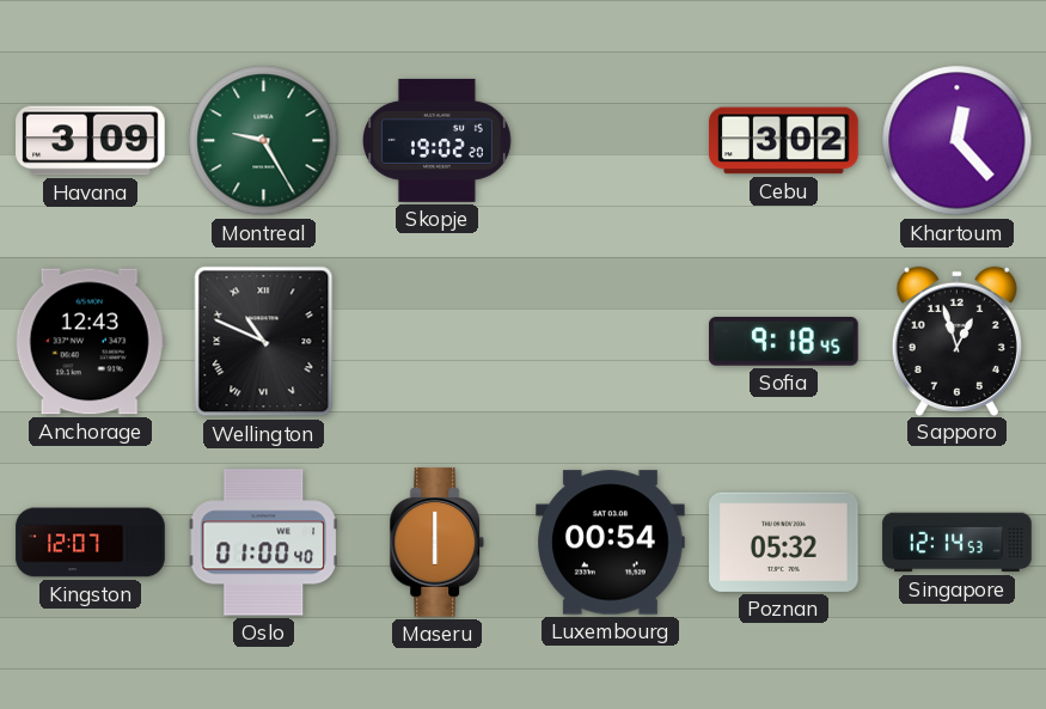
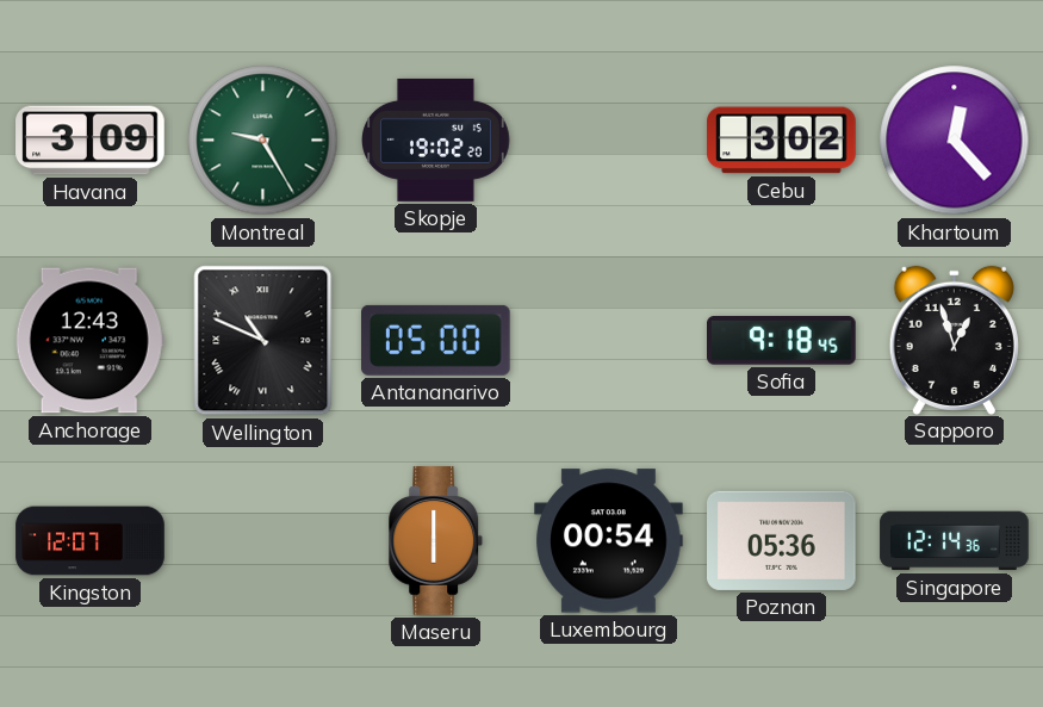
Antananarivo: none -> 05:00
Oslo: 01:00 -> none
Poznan: 05:32 -> 05:36
Singapore: 12:14:53 -> 12:14:36
